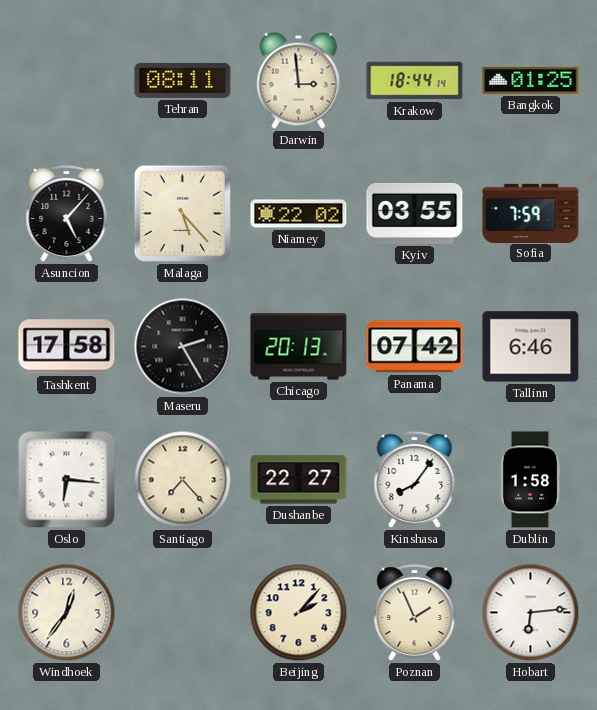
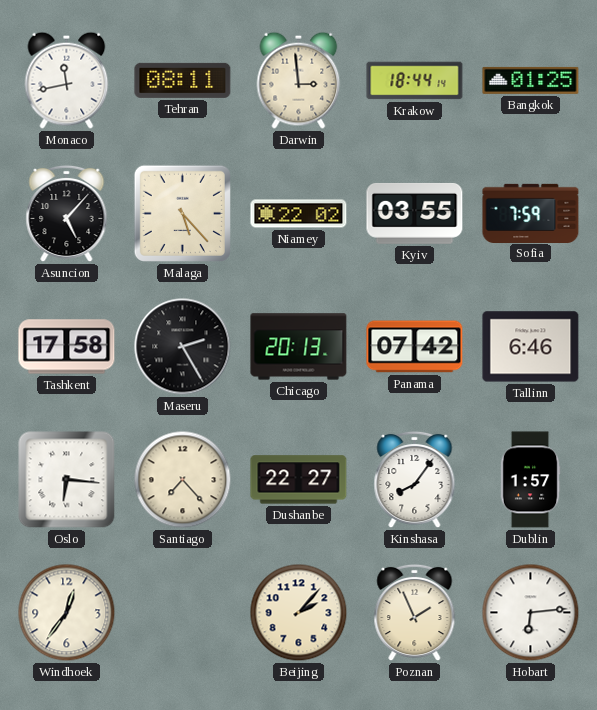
Monaco: none -> 11:43
Dublin: 1:58 -> 1:57
